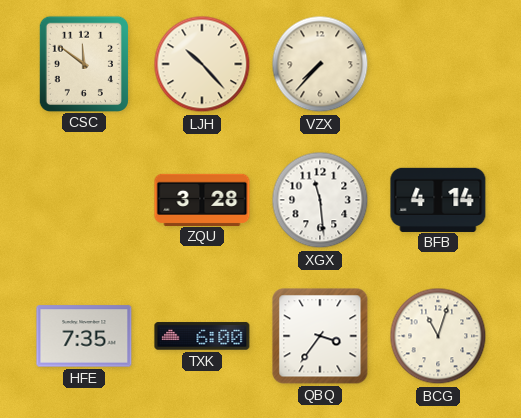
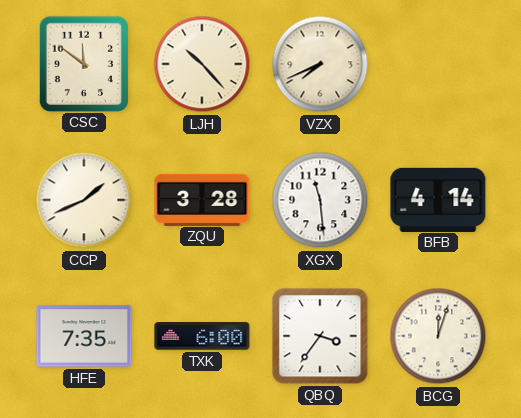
VZX: 7:37 -> 7:41
CCP: none -> 1:41
BCG: 11:03 -> 12:03
